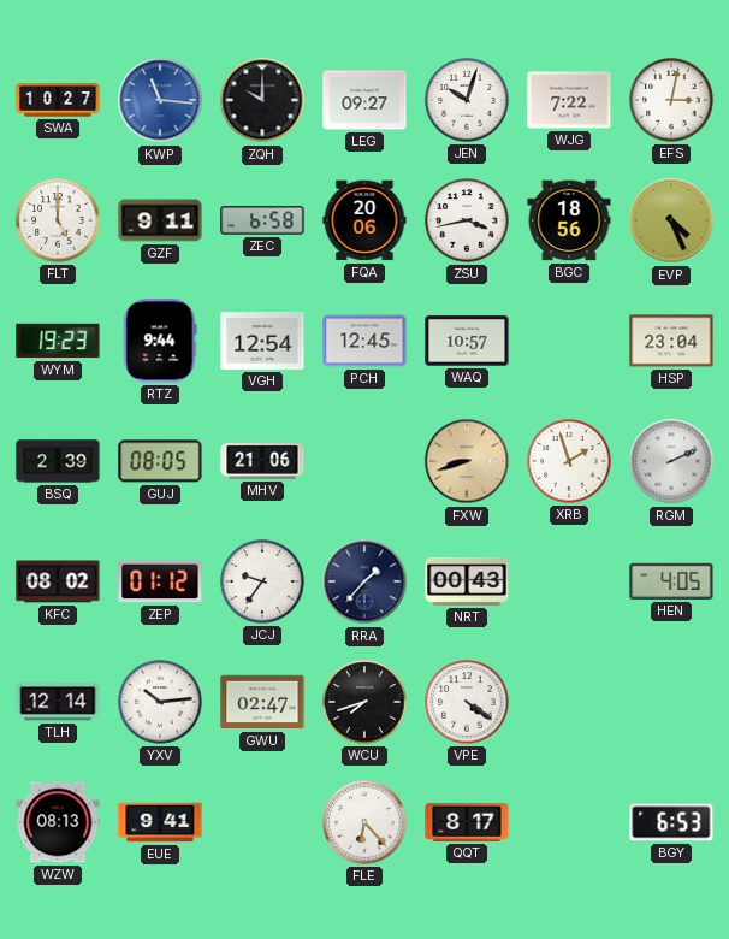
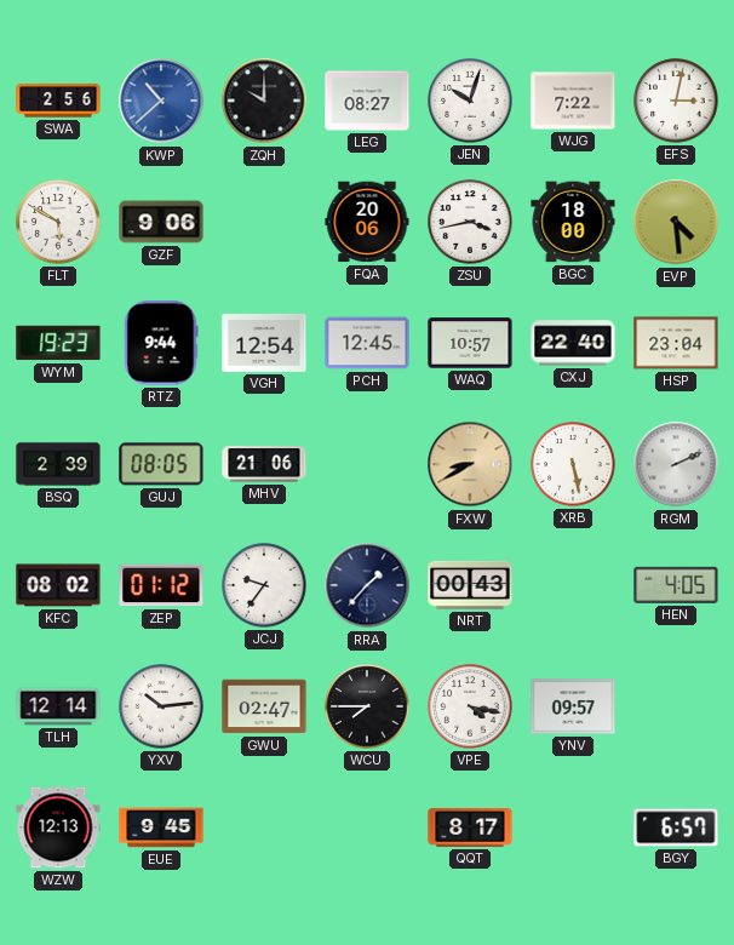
SWA: 10:27 -> 2:56
KWP: 11:16 -> 10:38
LEG: 09:27 -> 08:27
FLT: 5:00 -> 5:50
GZF: 9:11 -> 9:06
ZEC: 6:58 -> none
BGC: 18:56 -> 18:00
EVP: 4:26 -> 4:29
CXJ: none -> 22:40
FXW: 8:42 -> 8:40
XRB: 1:57 -> 5:28
WCU: 7:42 -> 7:45
VPE: 4:21 -> 4:17
YNV: none -> 09:57
WZW: 08:13 -> 12:13
EUE: 9:41 -> 9:45
FLE: 6:23 -> none
BGY: 6:53 -> 6:57
